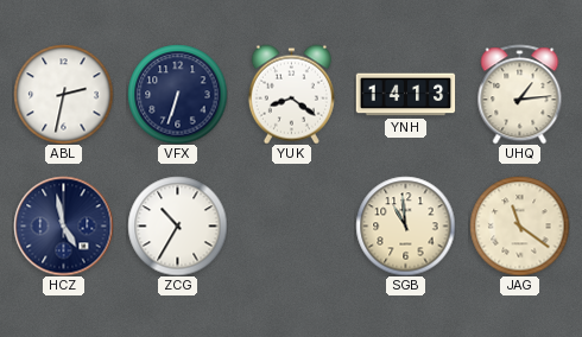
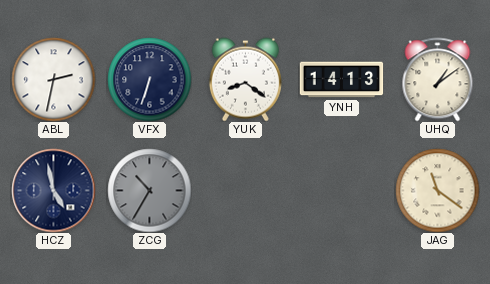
UHQ: 1:14 -> 1:09
ZCG dial: white -> grey
SGB: 10:59 -> none
